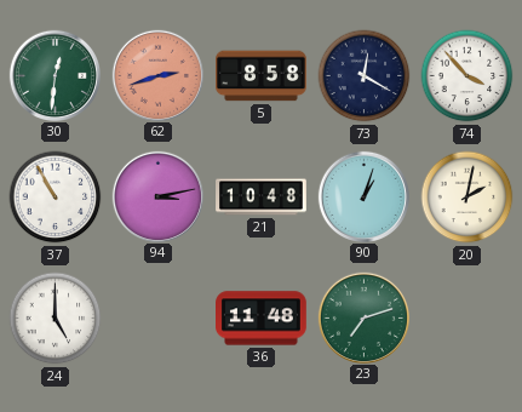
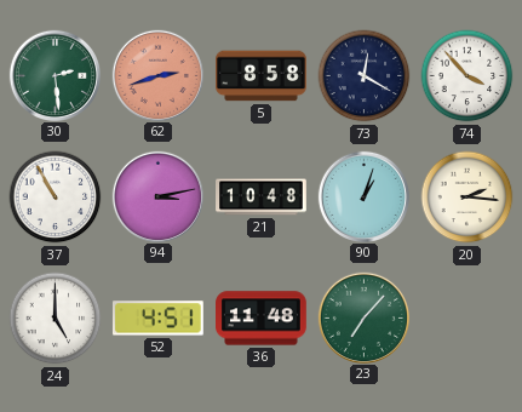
30: 12:31 -> 2:29
20: 2:02 -> 2:16
52: none -> 4:51
23: 7:12 -> 7:07
